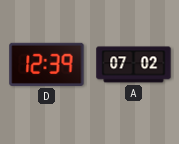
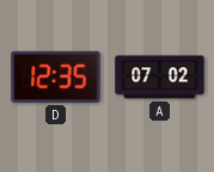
D: 12:39 -> 12:35
